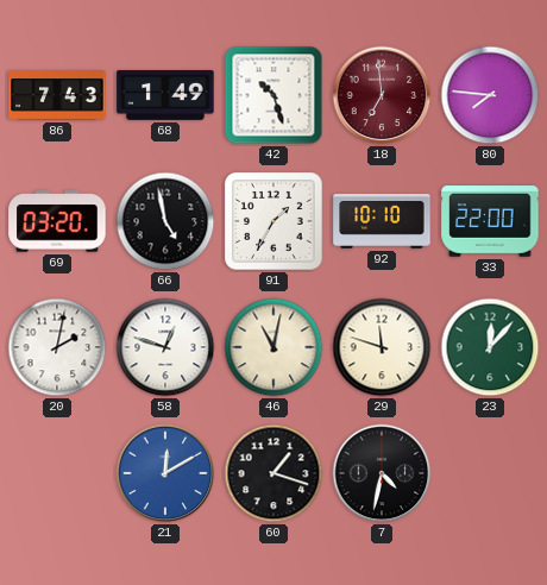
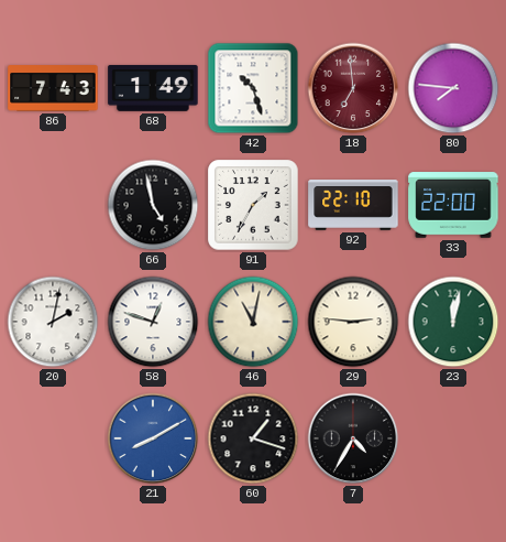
69: 03:20 -> none
92: 10:10 -> 22:10
29: 11:48 -> 2:46
23: 12:07 -> 12:02
21: 12:10 -> 8:10
7: 4:32 -> 4:35
